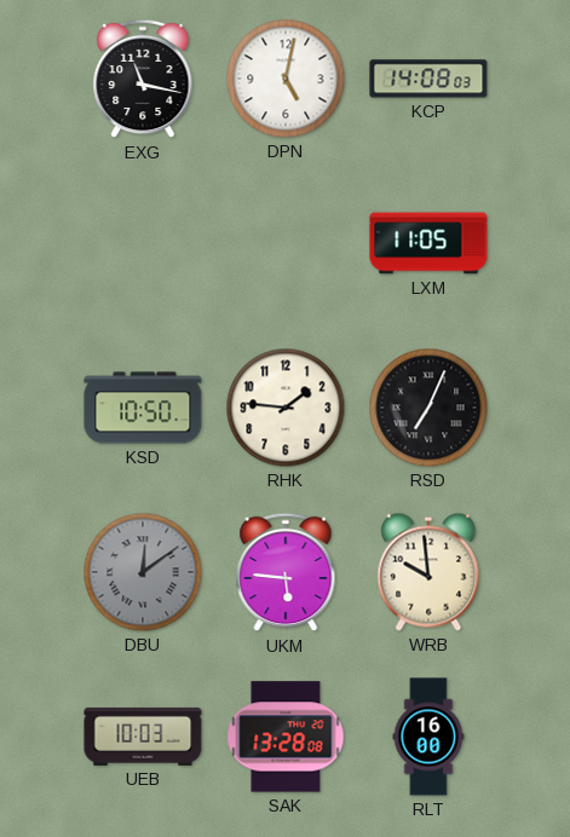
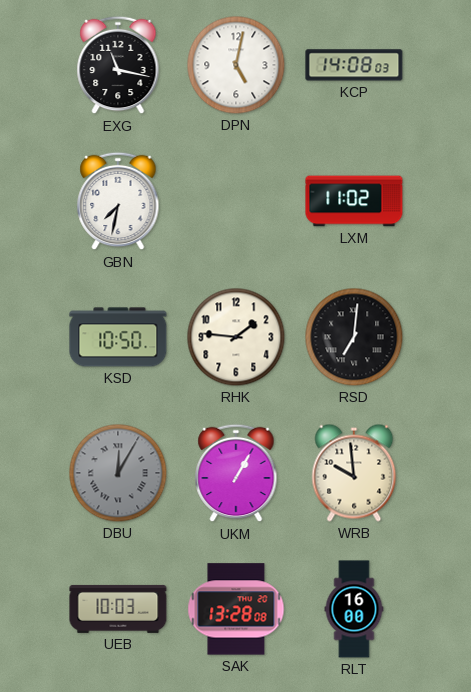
GBN: none -> 7:32
LXM: 11:05 -> 11:02
RSD: 7:04 -> 7:01
DBU: 12:09 -> 12:05
UKM: 5:46 -> 1:05
